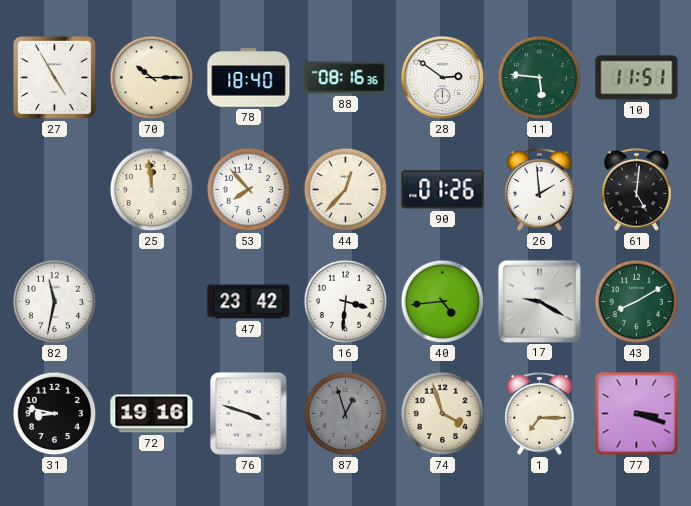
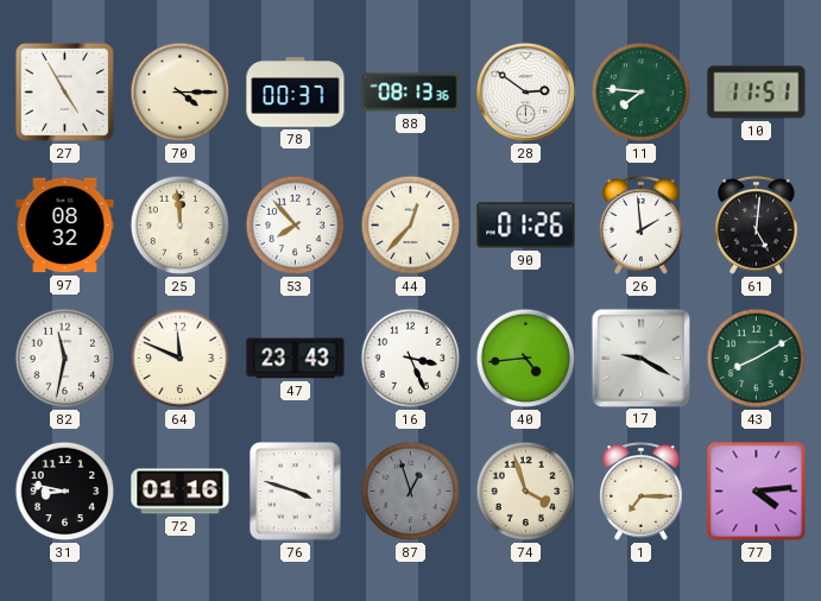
70: 10:15 -> 4:15
78: 18:40 -> 00:37
88: 08:16 -> 08:13
11: 5:46 -> 7:46
97: none -> 08:32
64: none -> 11:49
47: 23:42 -> 23:43
16: 3:31 -> 3:26
72: 19:16 -> 01:16
77: 3:18 -> 4:14
